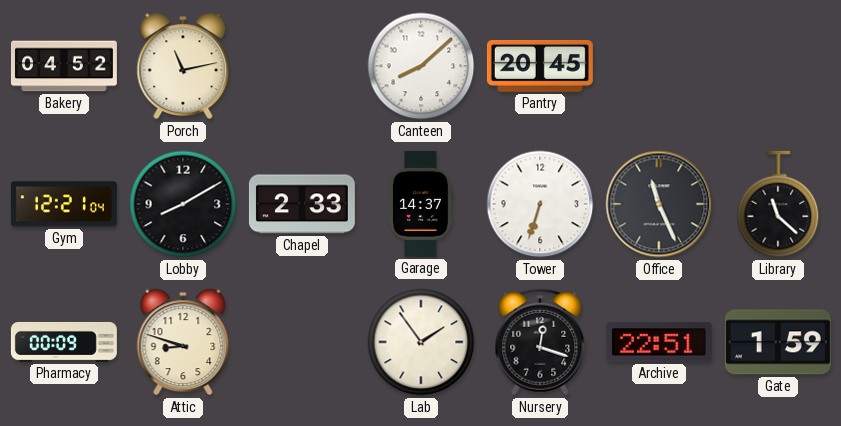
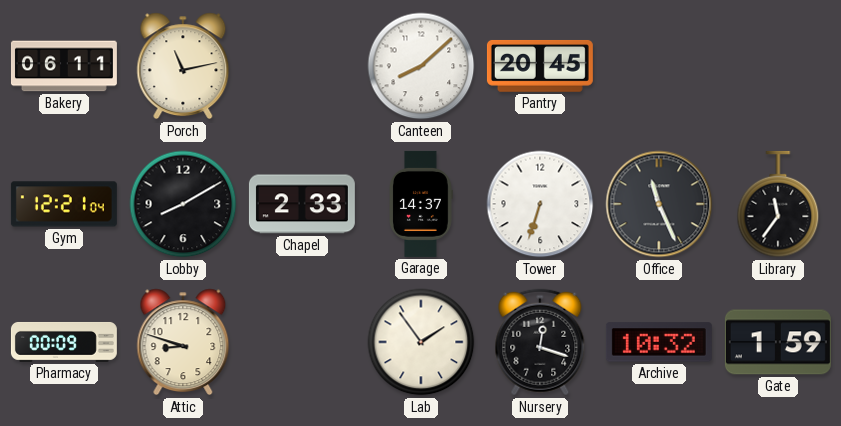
Bakery: 04:52 -> 06:11
Library: 11:22 -> 11:36
Archive: 22:51 -> 10:32
